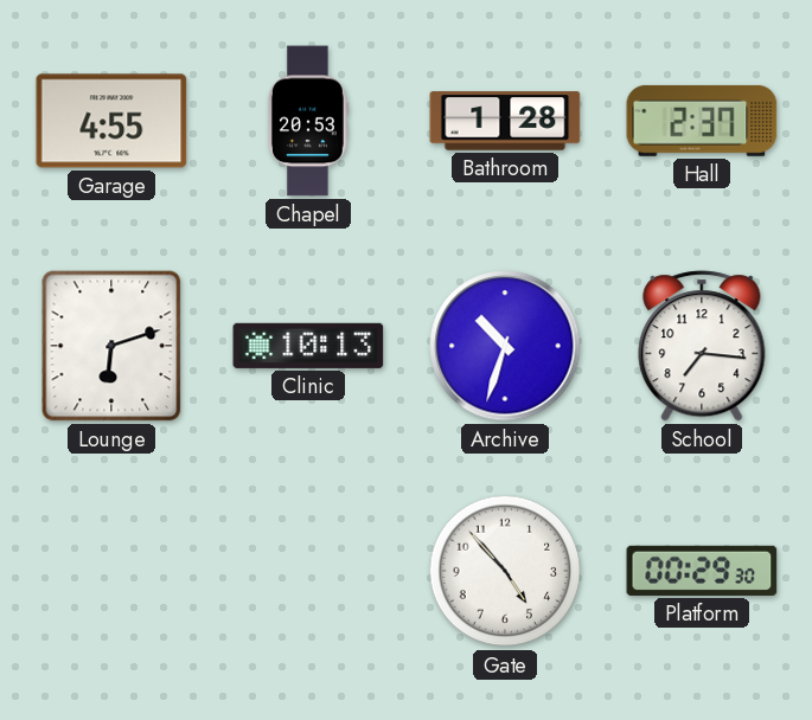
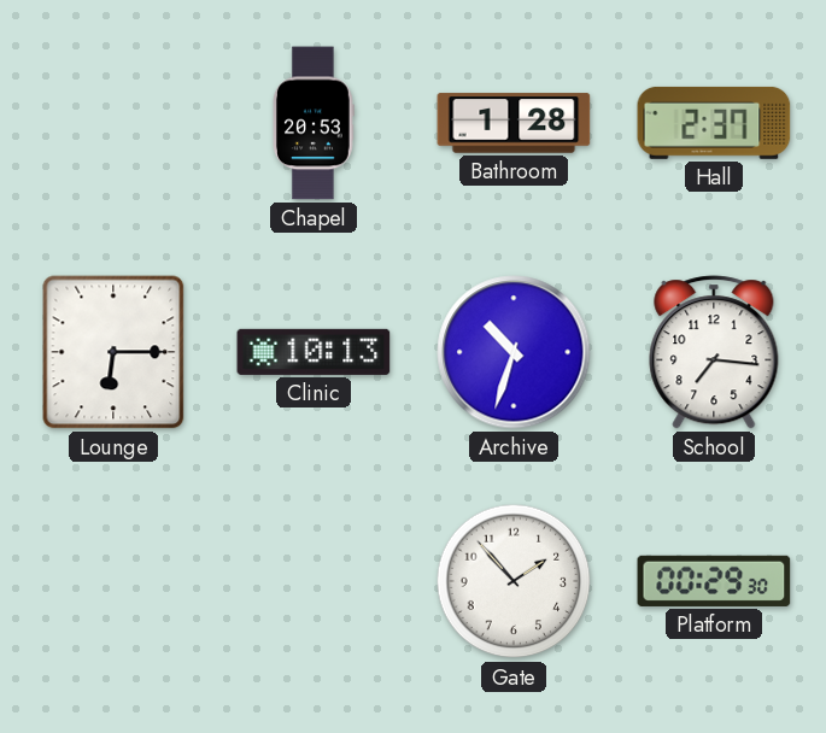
Garage: 4:55 -> none
Lounge: 6:12 -> 6:15
Gate: 4:53 -> 1:53
